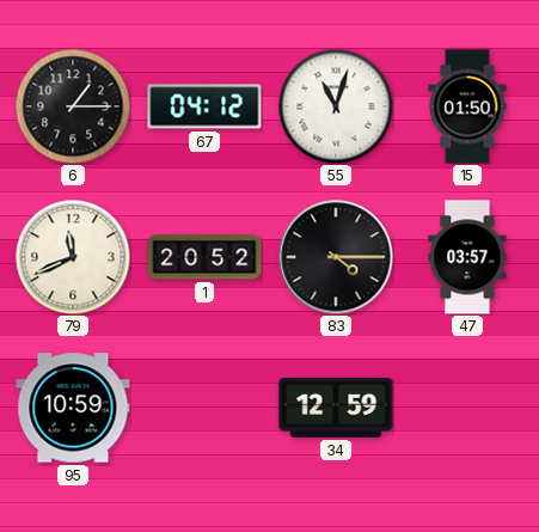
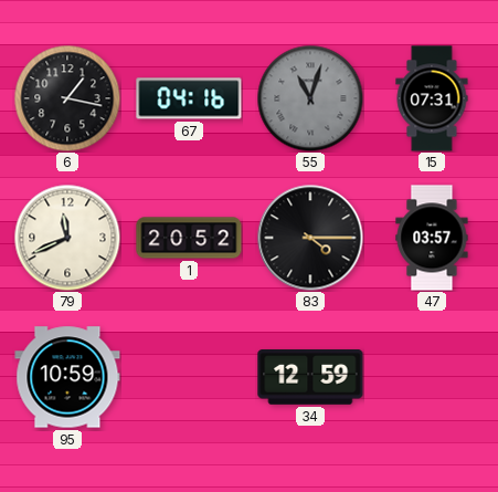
6: 1:15 -> 1:17
67: 04:12 -> 04:16
55 dial: white -> grey
15: 01:50 -> 07:31
